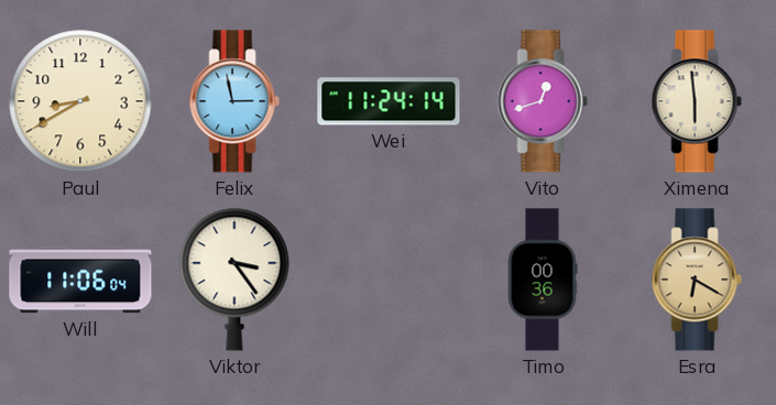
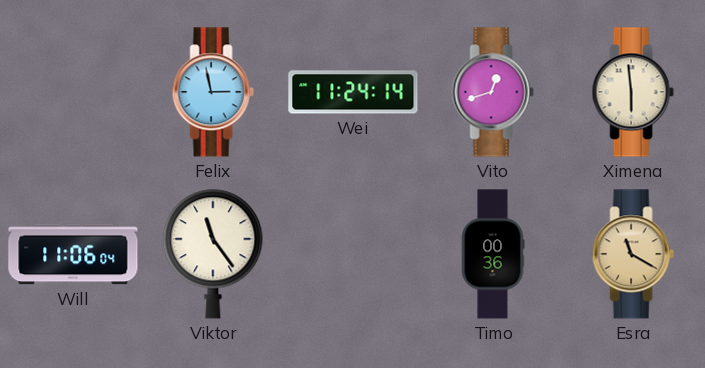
Paul: 8:40 -> none
Viktor: 3:24 -> 11:24
Esra: 6:20 -> 11:20
